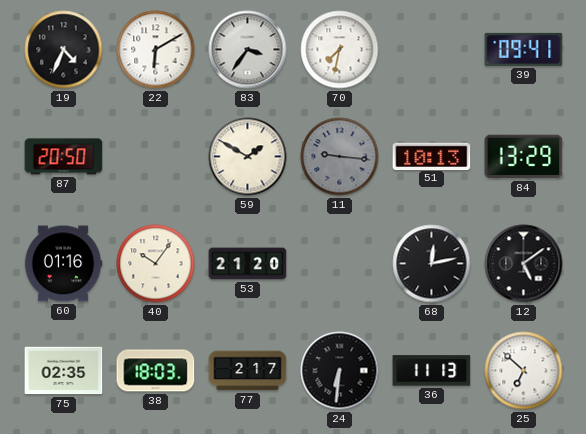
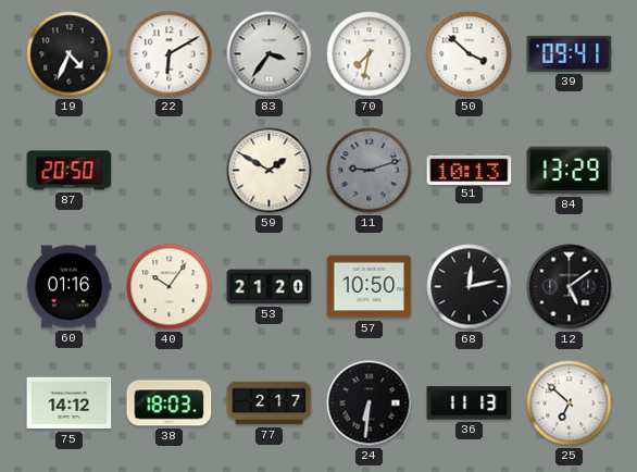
50: none -> 3:52
11: 9:16 -> 9:12
57: none -> 10:50
75: 02:35 -> 14:12
